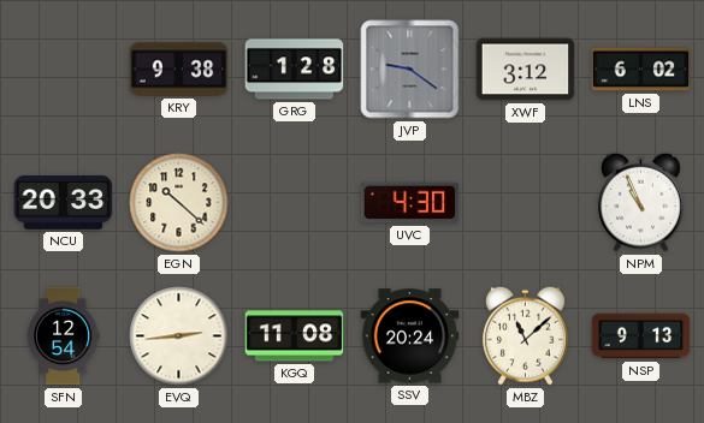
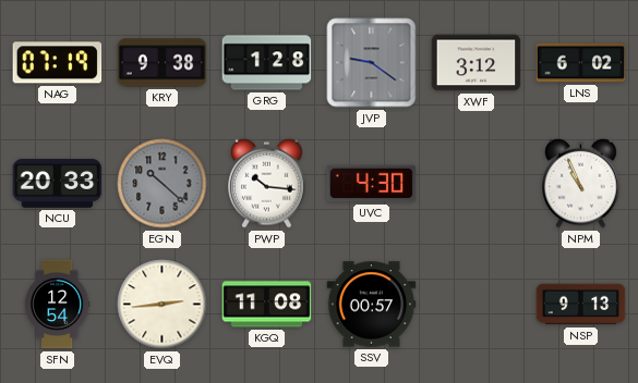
NAG: none -> 07:19
EGN dial: cream -> grey
PWP: none -> 10:16
SSV: 20:24 -> 00:57
MBZ: 11:08 -> none
